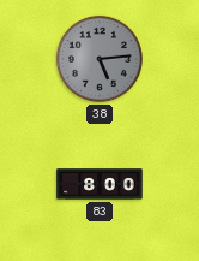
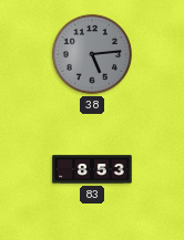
83: 8:00 -> 8:53
